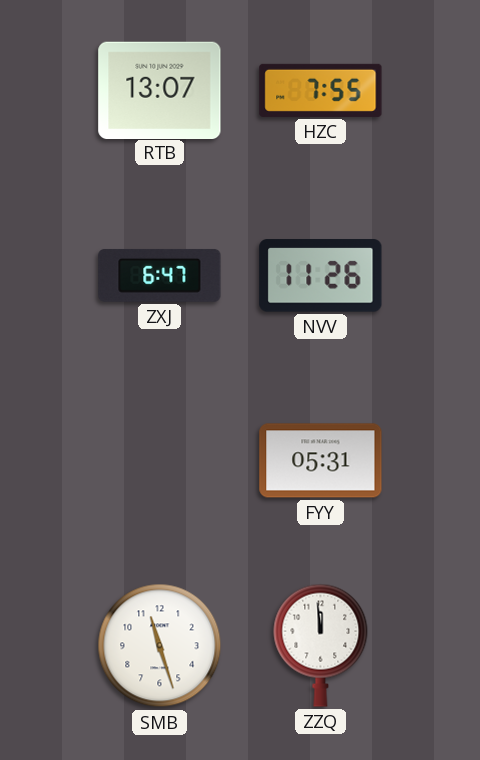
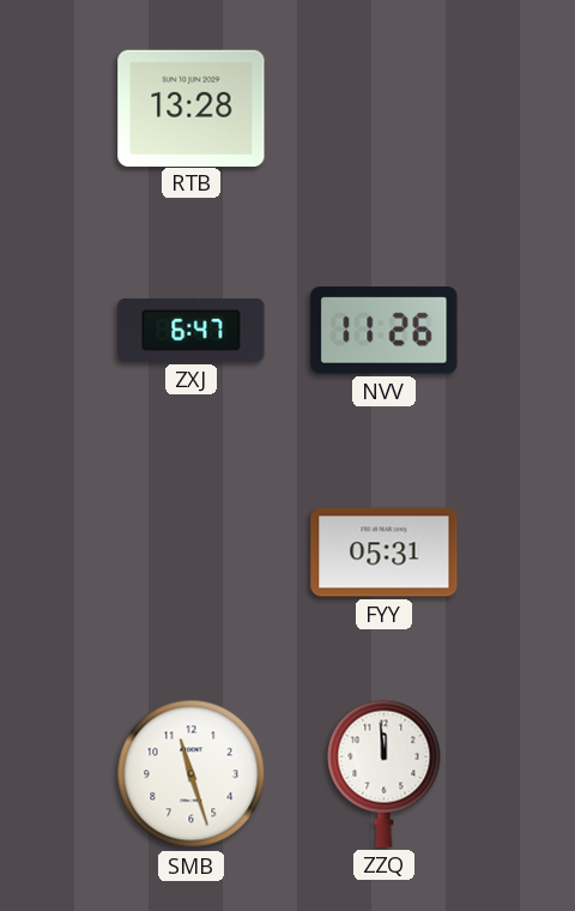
RTB: 13:07 -> 13:28
HZC: 7:55 -> none
